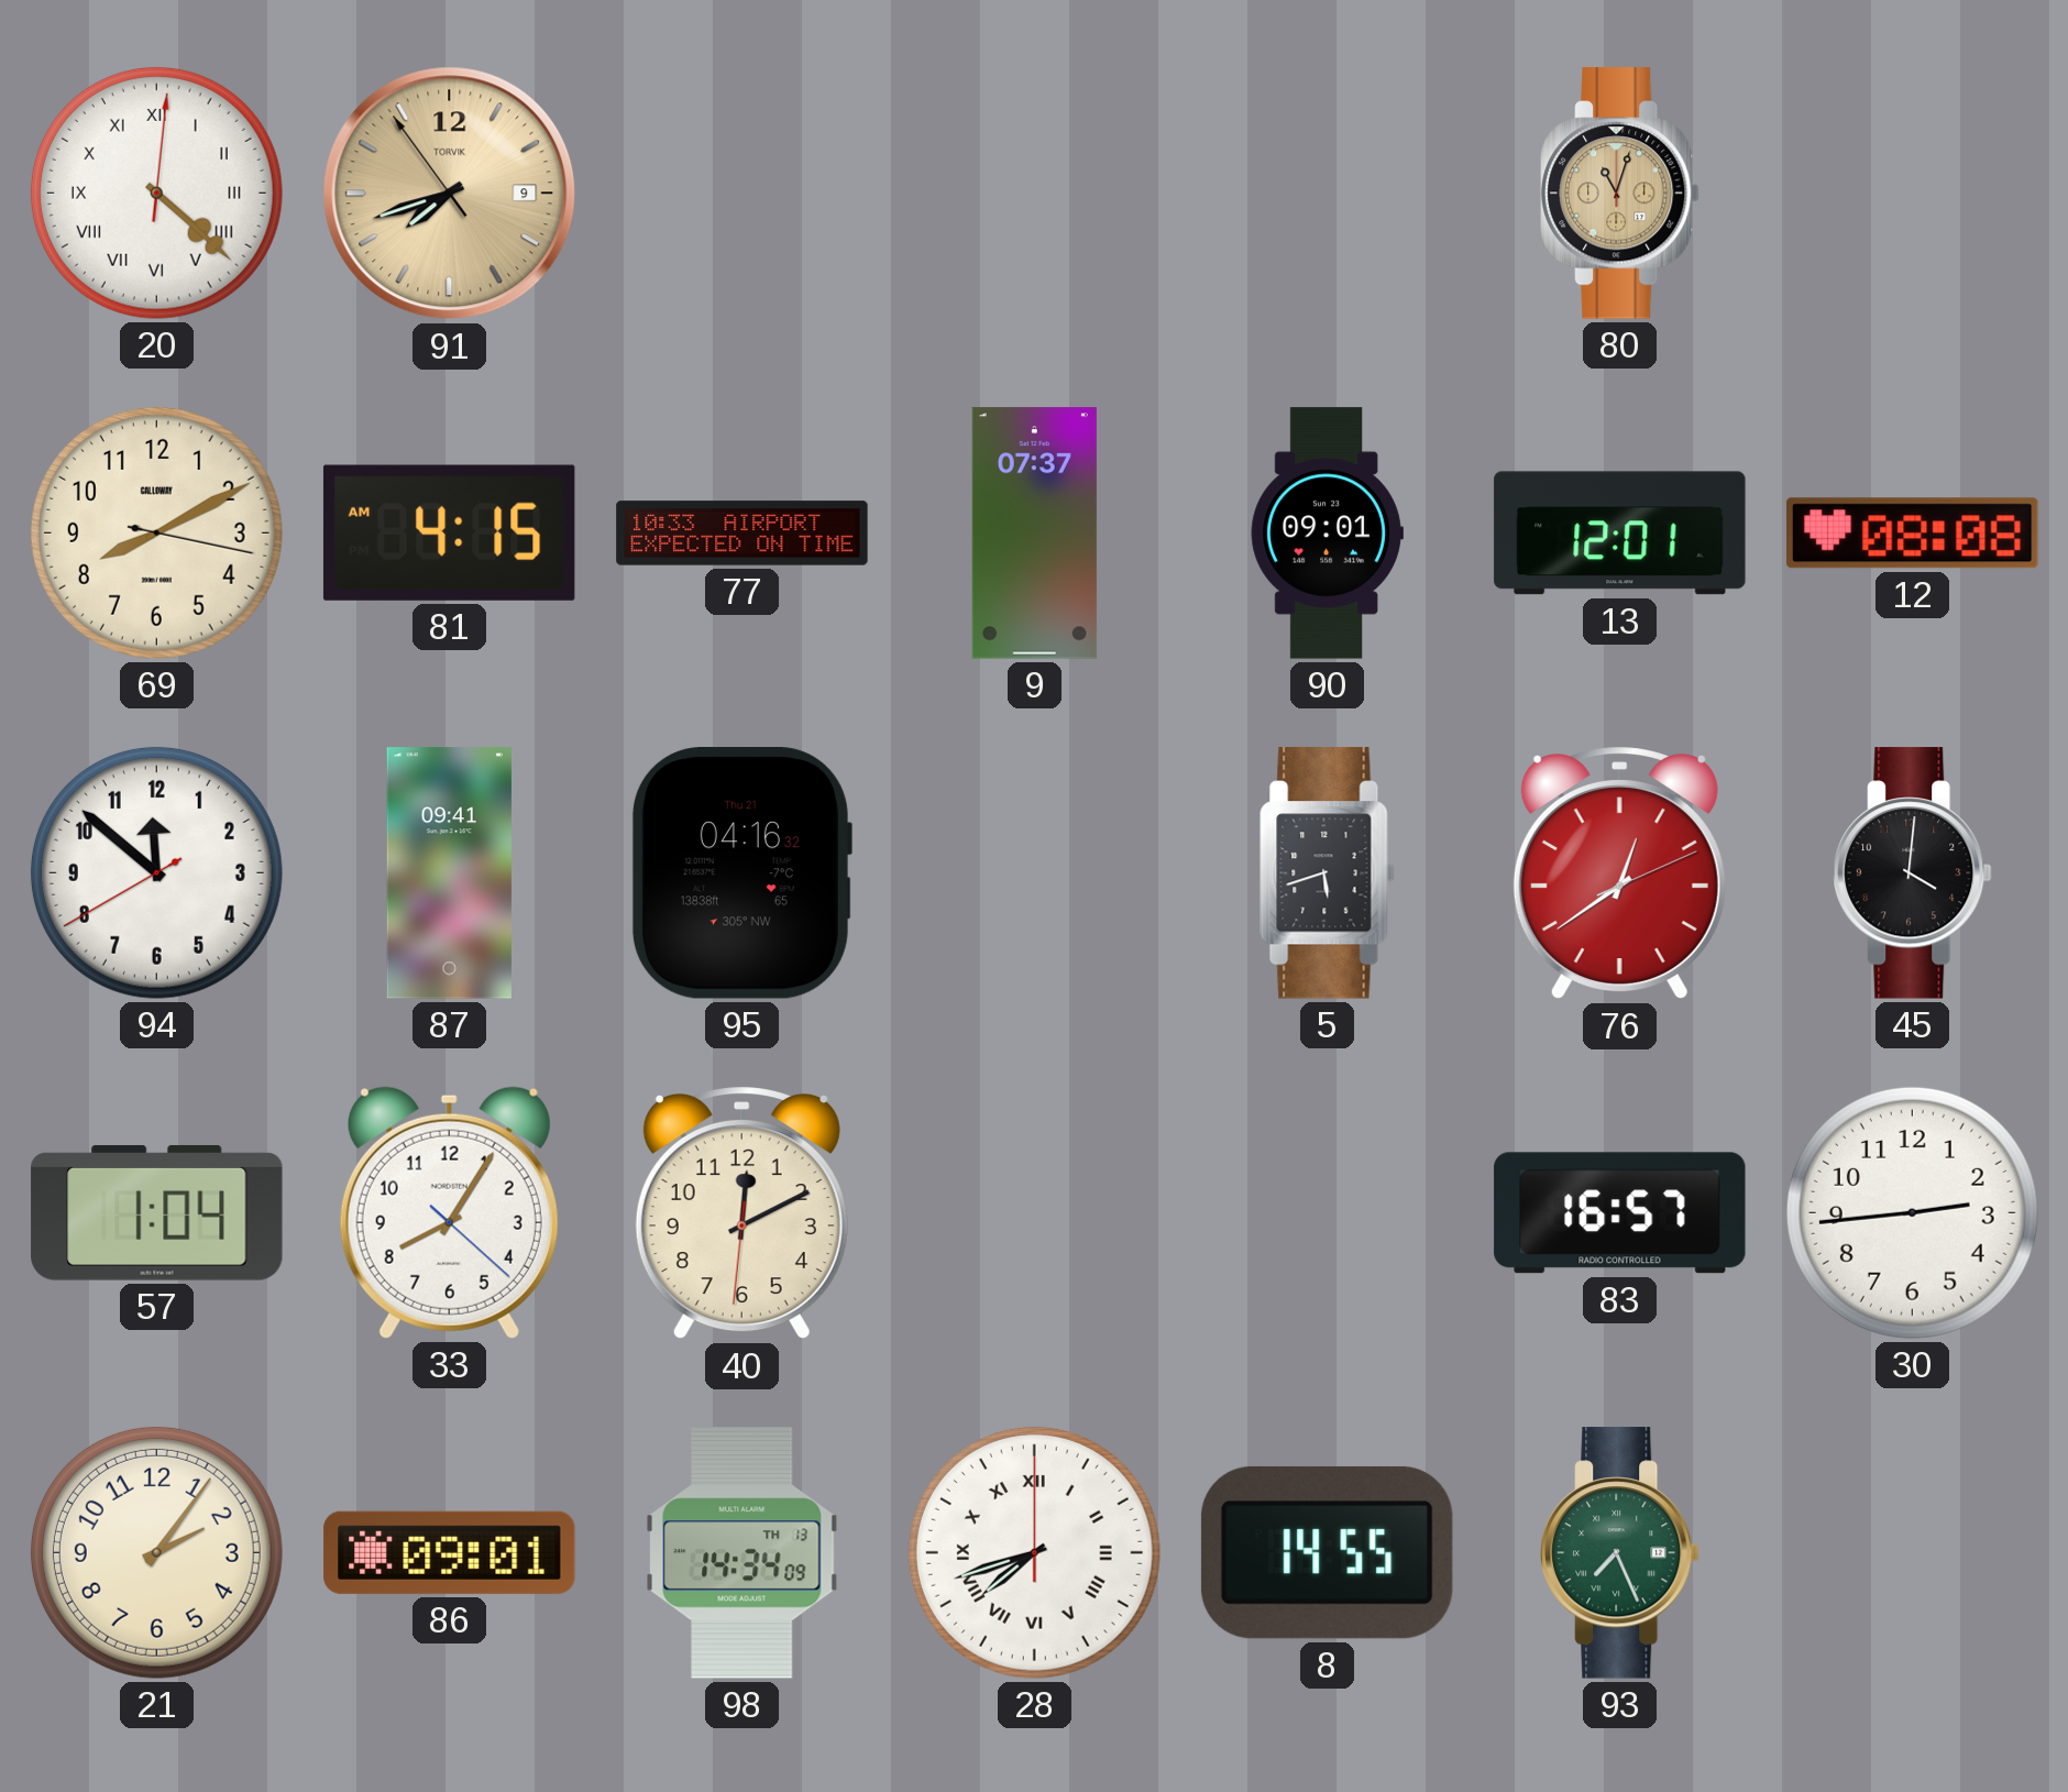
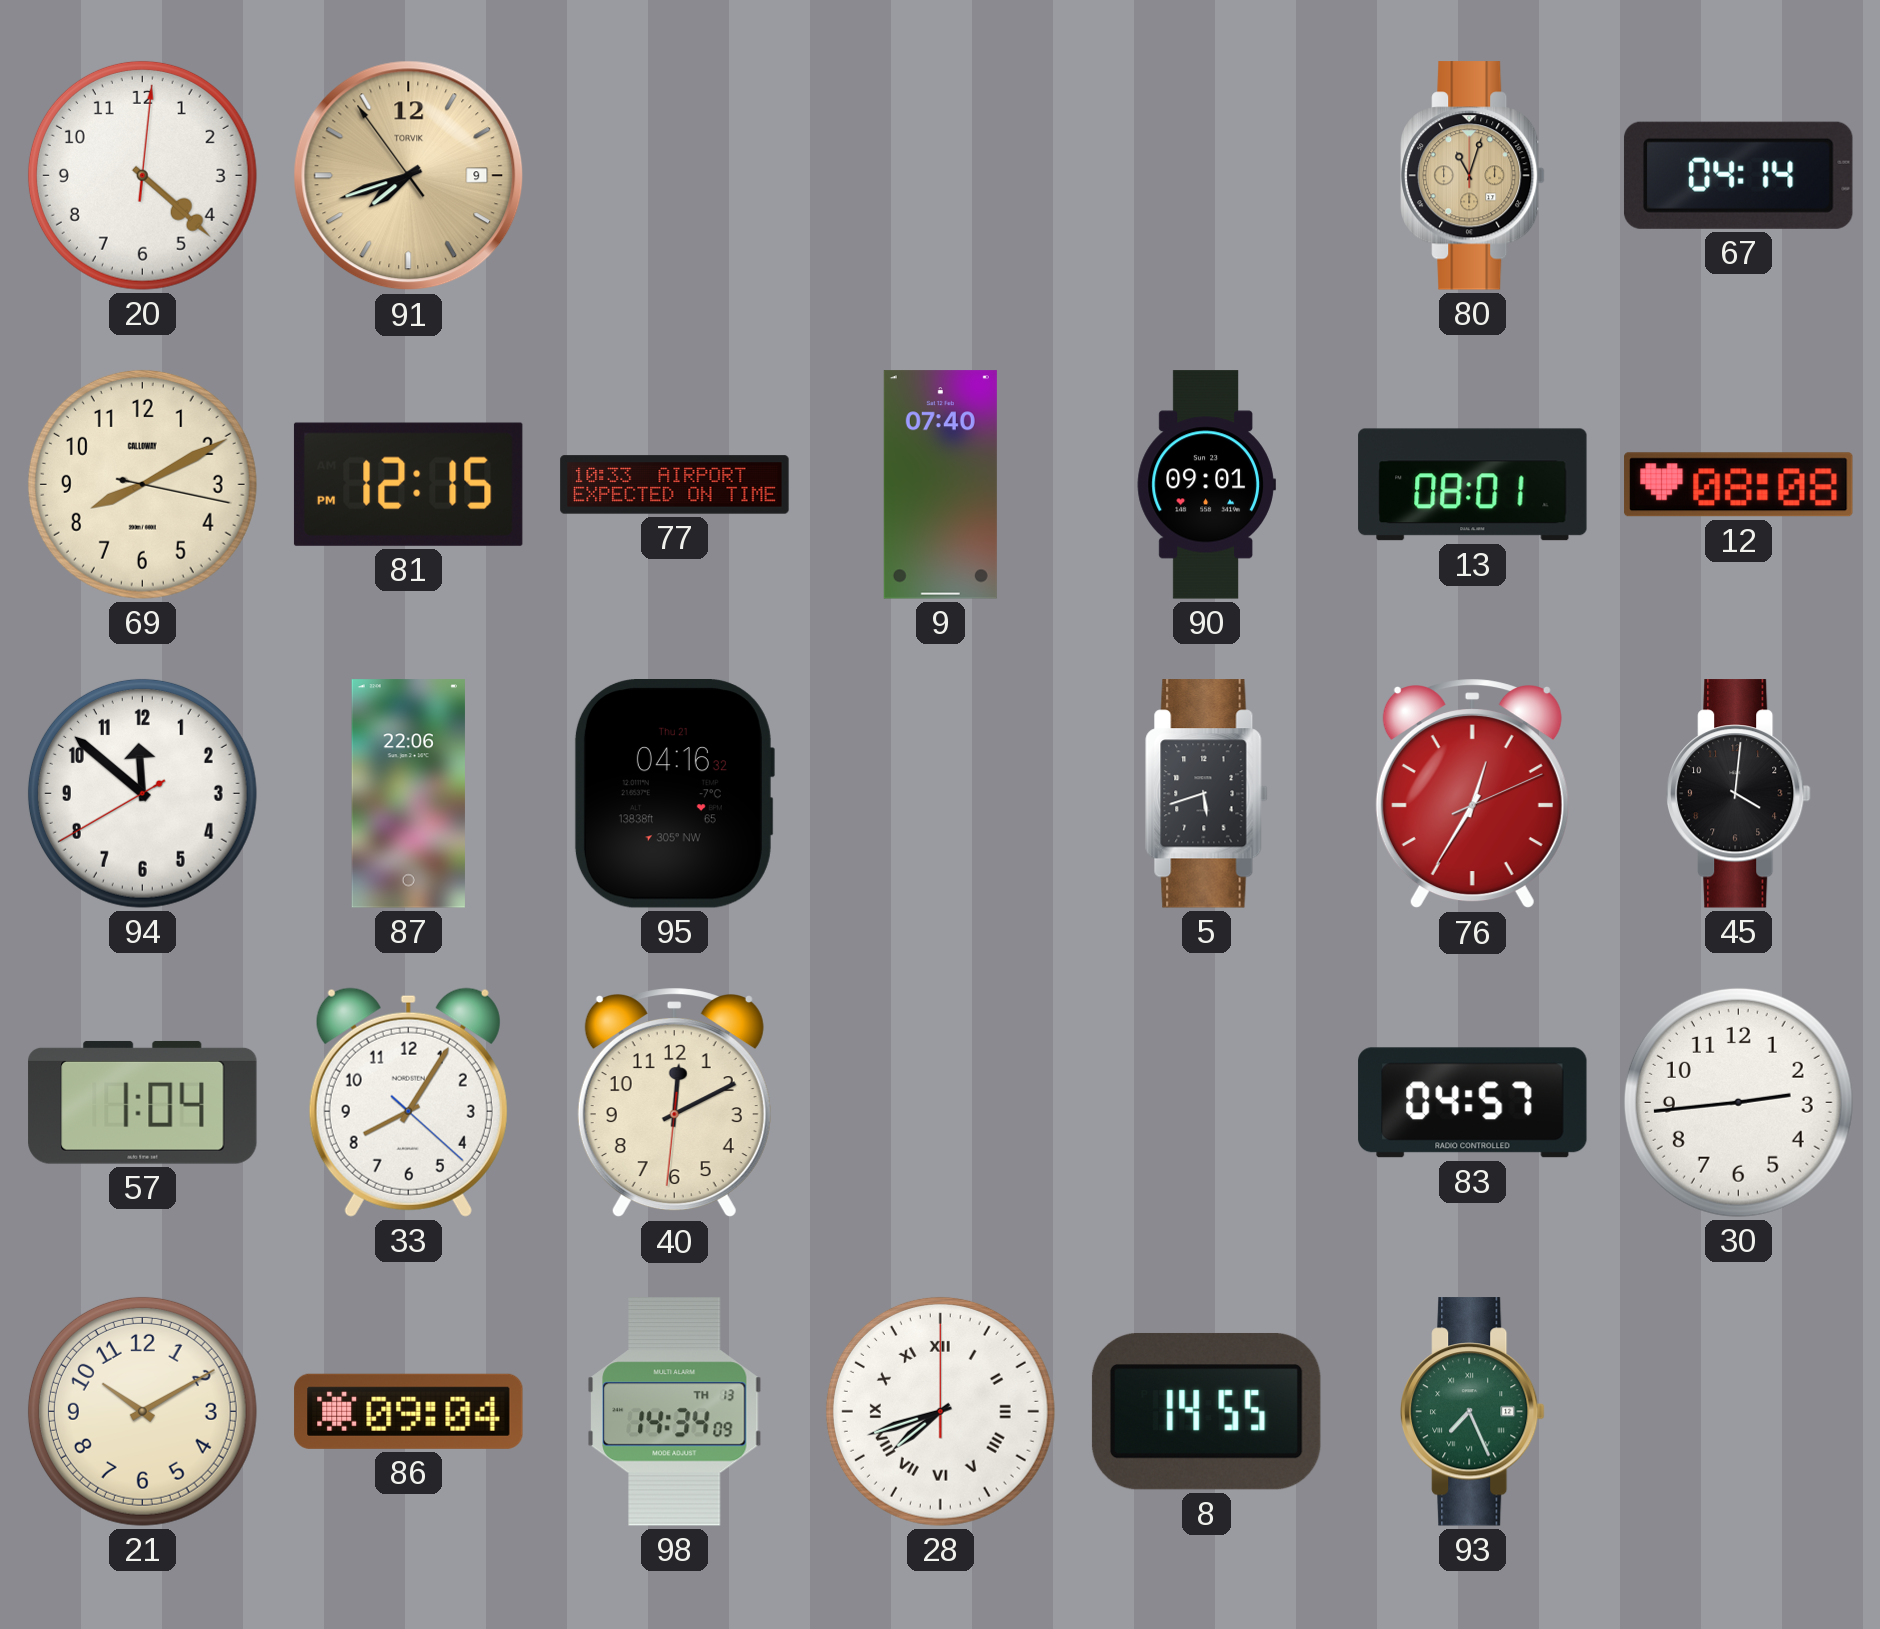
20 numerals: Roman -> Arabic
67: none -> 04:14
81: 4:15 -> 12:15
9: 07:37 -> 07:40
13: 12:01 -> 08:01
87: 09:41 -> 22:06
76: 12:39 -> 12:35
83: 16:57 -> 04:57
21: 2:06 -> 10:10
86: 09:01 -> 09:04
